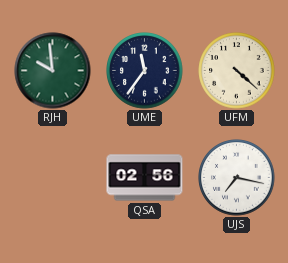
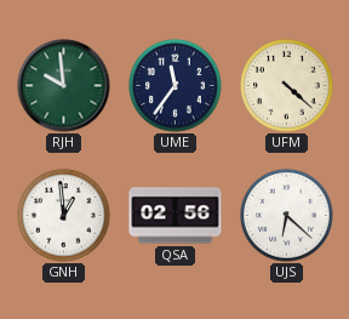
GNH: none -> 12:59
UJS: 7:17 -> 6:22
